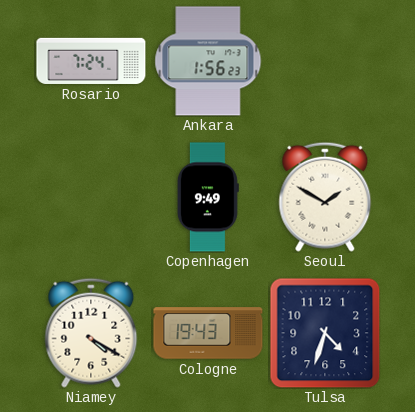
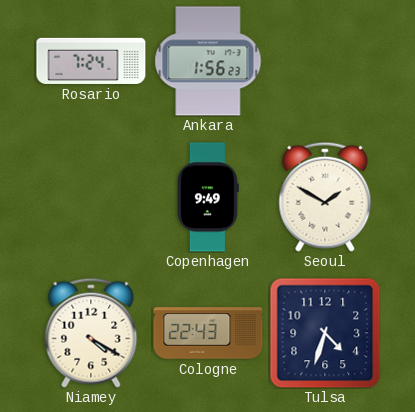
Cologne: 19:43 -> 22:43
